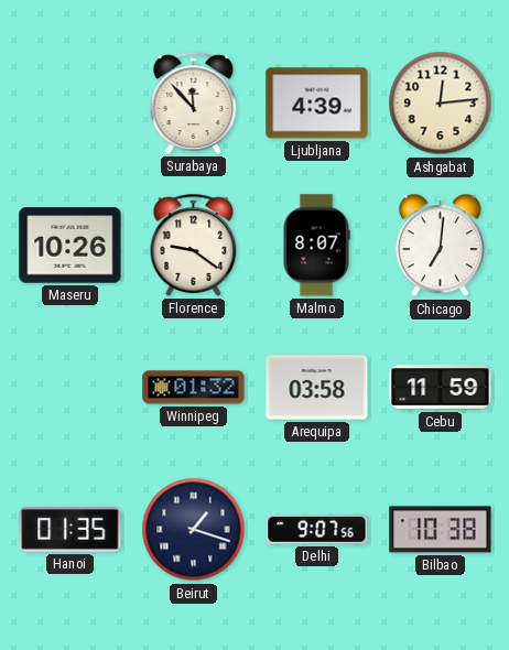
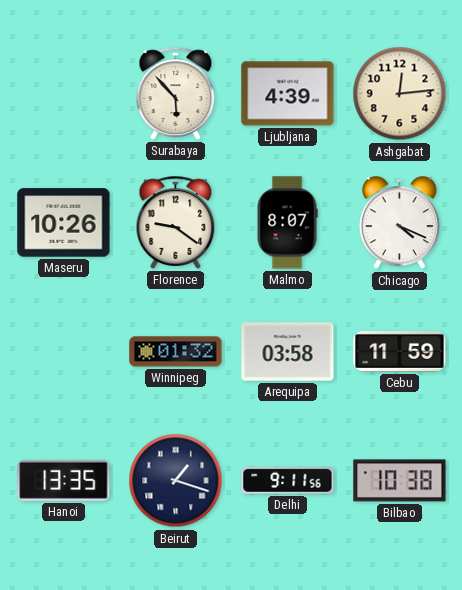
Surabaya: 11:53 -> 5:53
Chicago: 7:01 -> 4:19
Hanoi: 01:35 -> 13:35
Delhi: 9:07 -> 9:11
